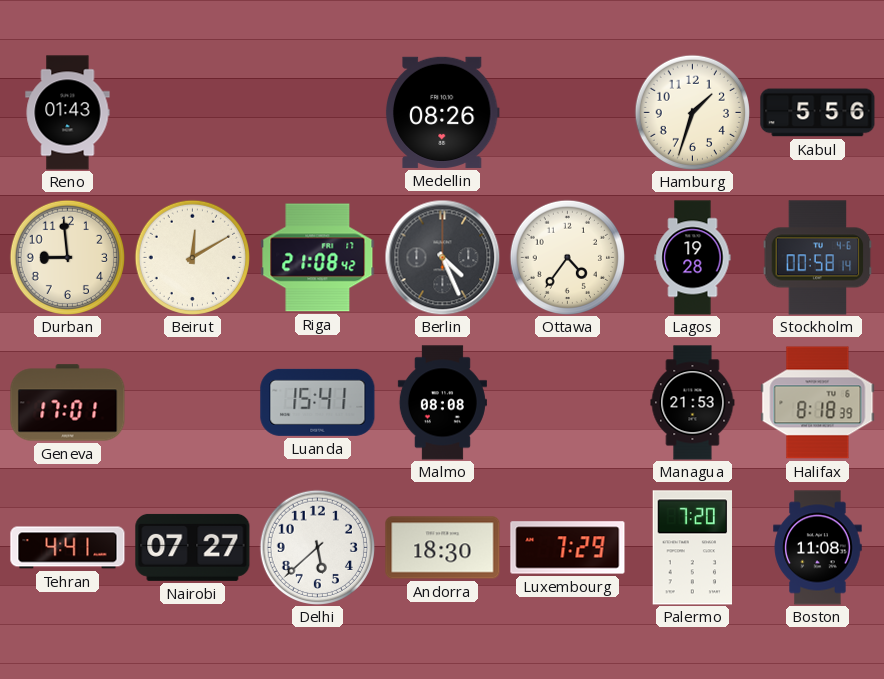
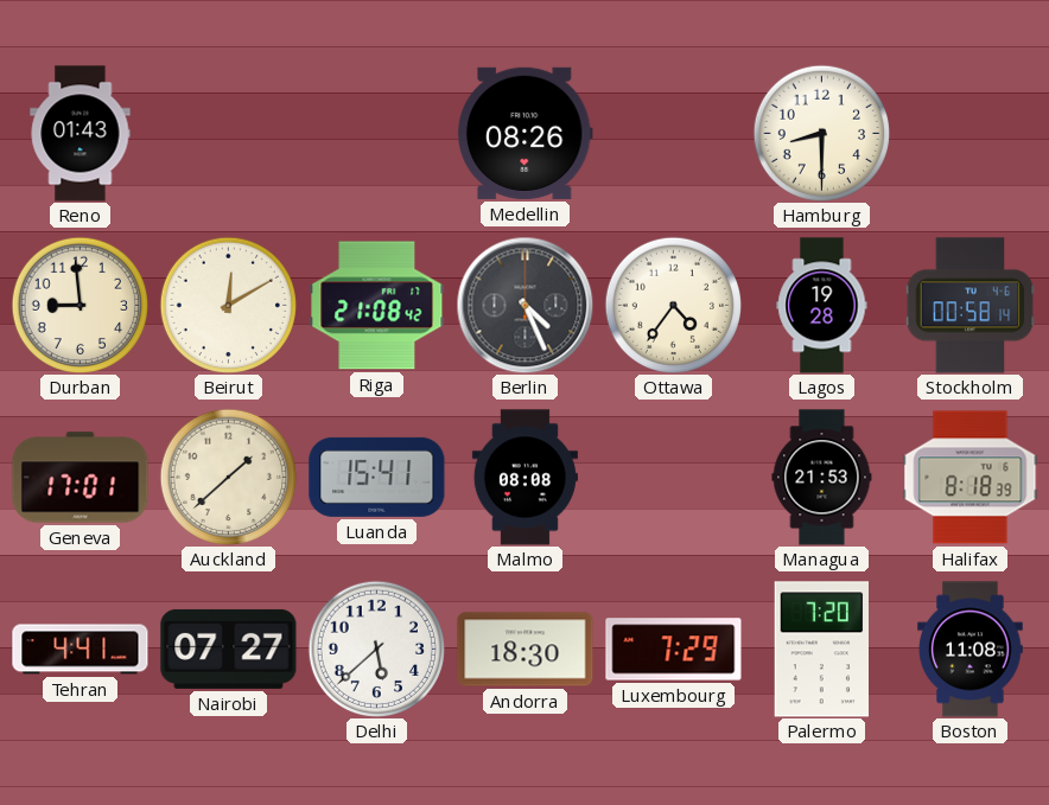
Hamburg: 1:33 -> 8:30
Kabul: 5:56 -> none
Auckland: none -> 1:38
